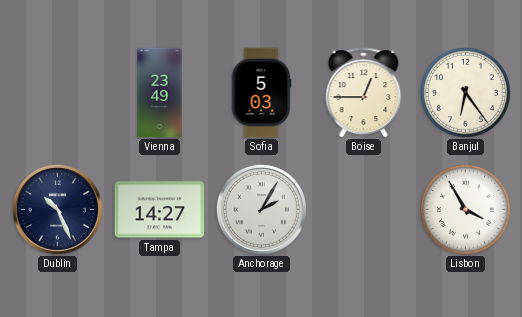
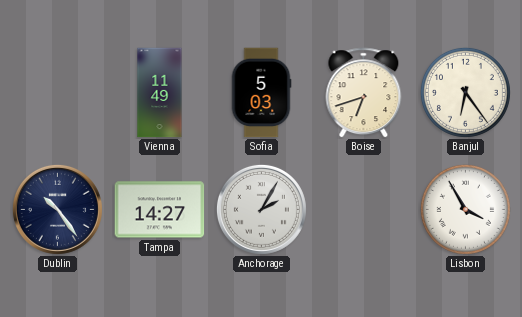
Vienna: 23:49 -> 11:49
Boise: 12:45 -> 6:42
Dublin: 10:26 -> 10:24
